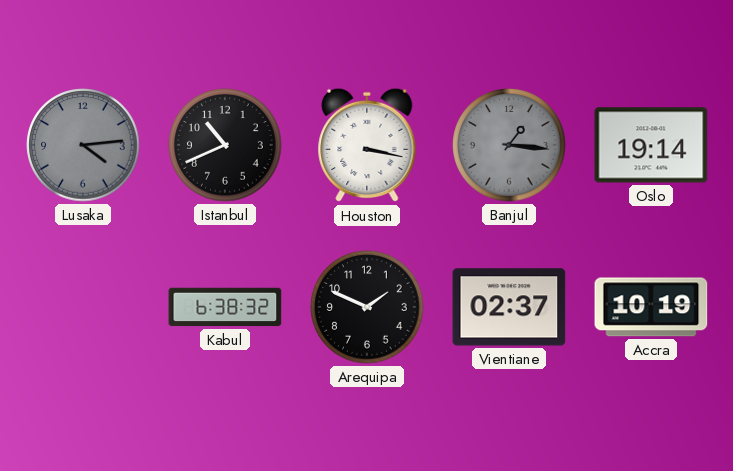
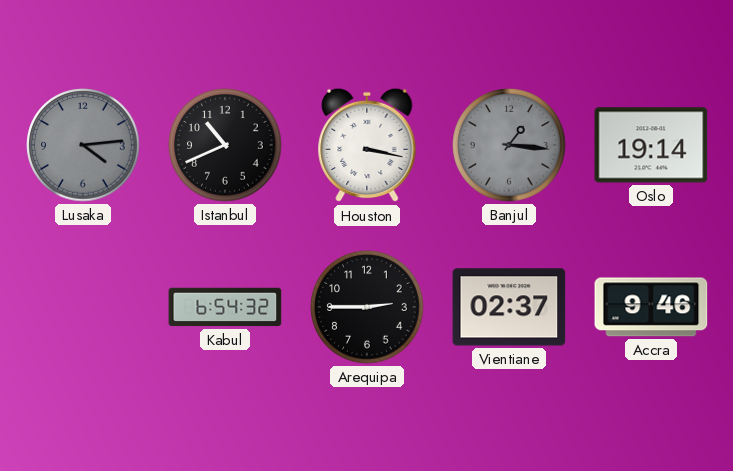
Kabul: 6:38 -> 6:54
Arequipa: 1:49 -> 2:45
Accra: 10:19 -> 9:46
